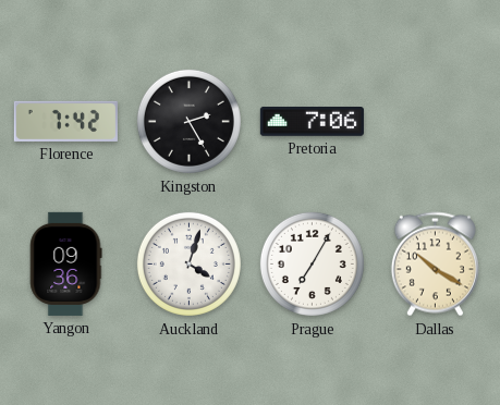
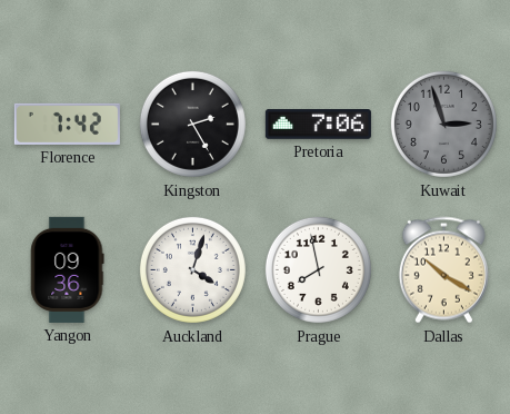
Kuwait: none -> 2:57
Prague: 7:05 -> 7:58
